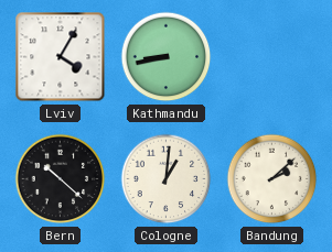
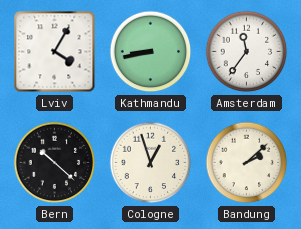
Amsterdam: none -> 11:36
Cologne: 1:01 -> 12:57
